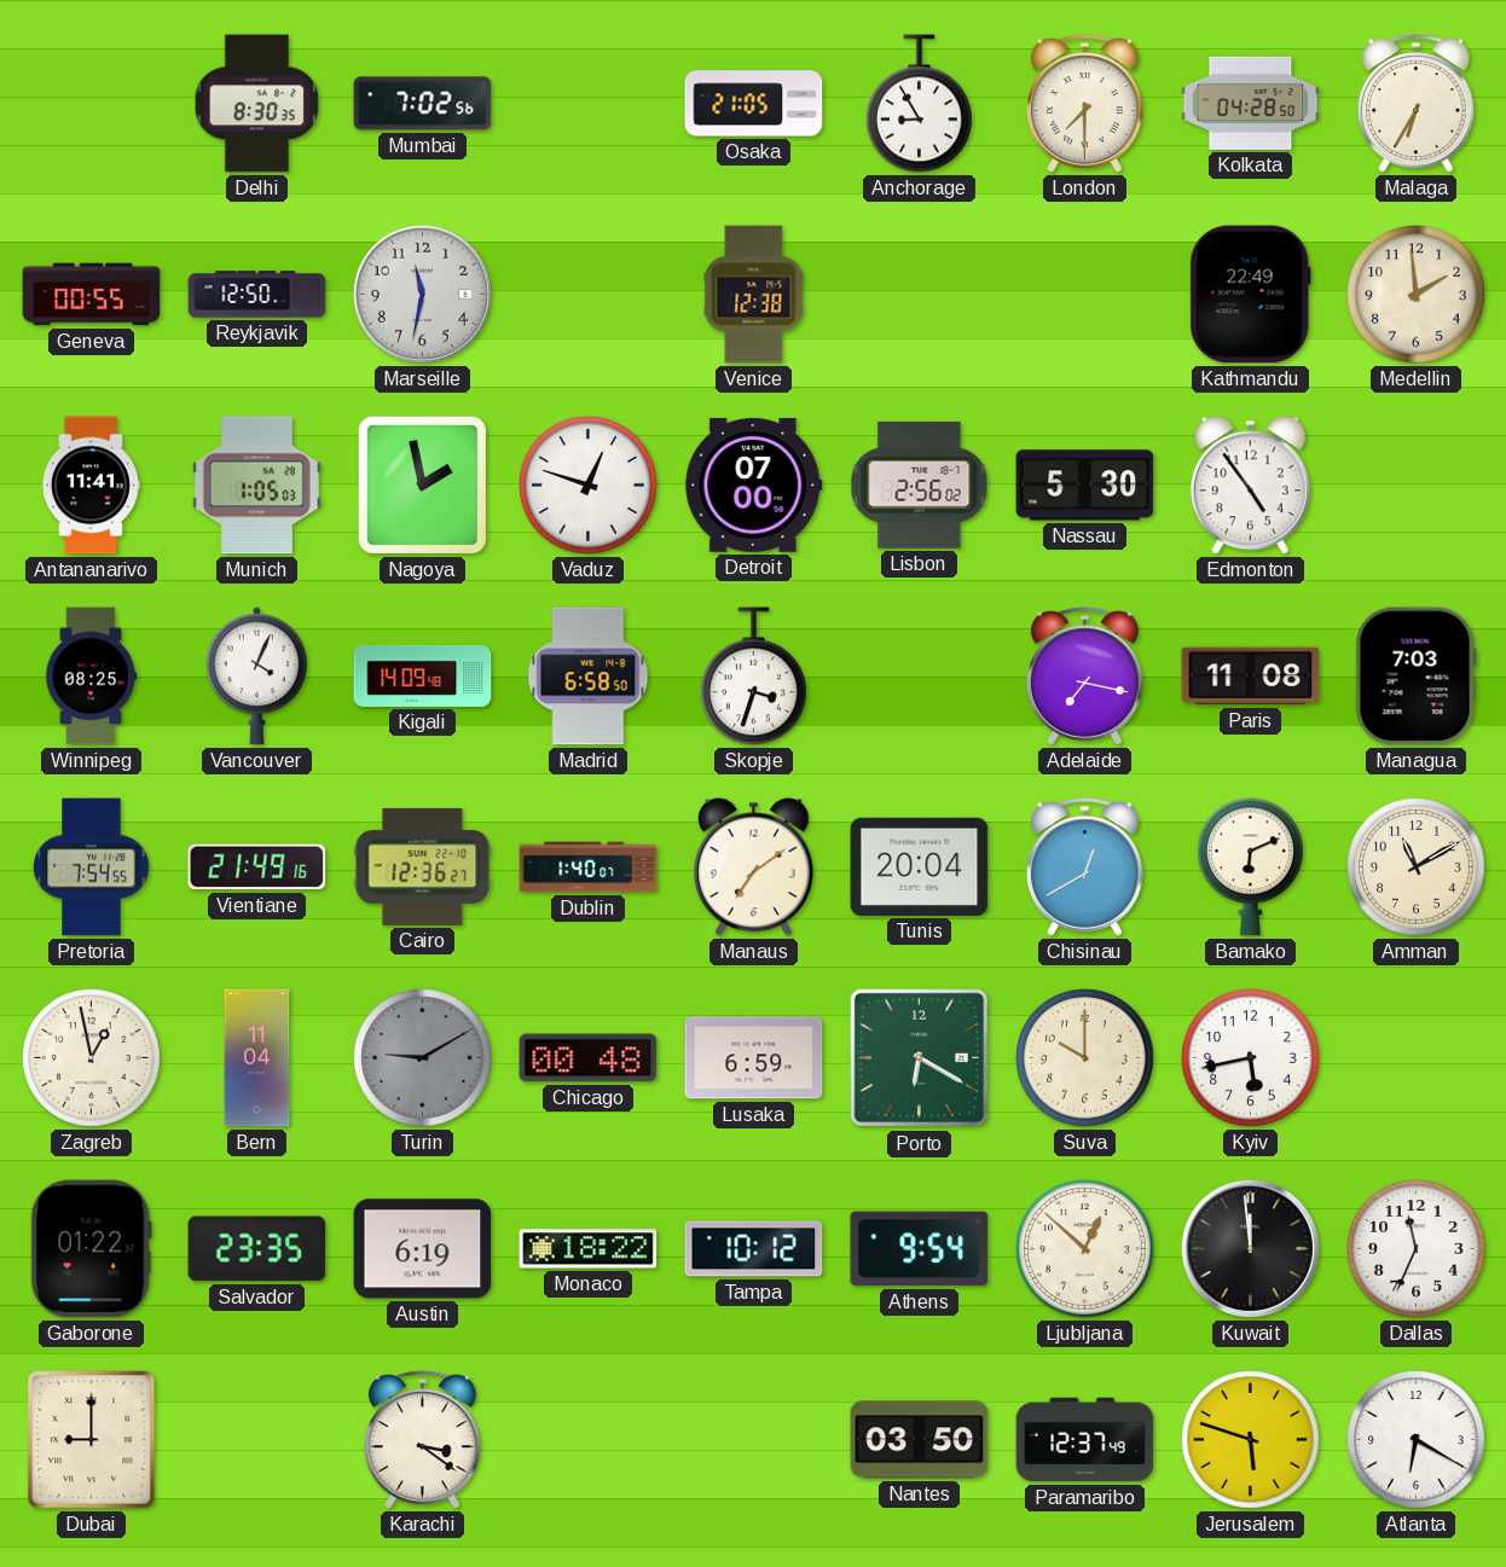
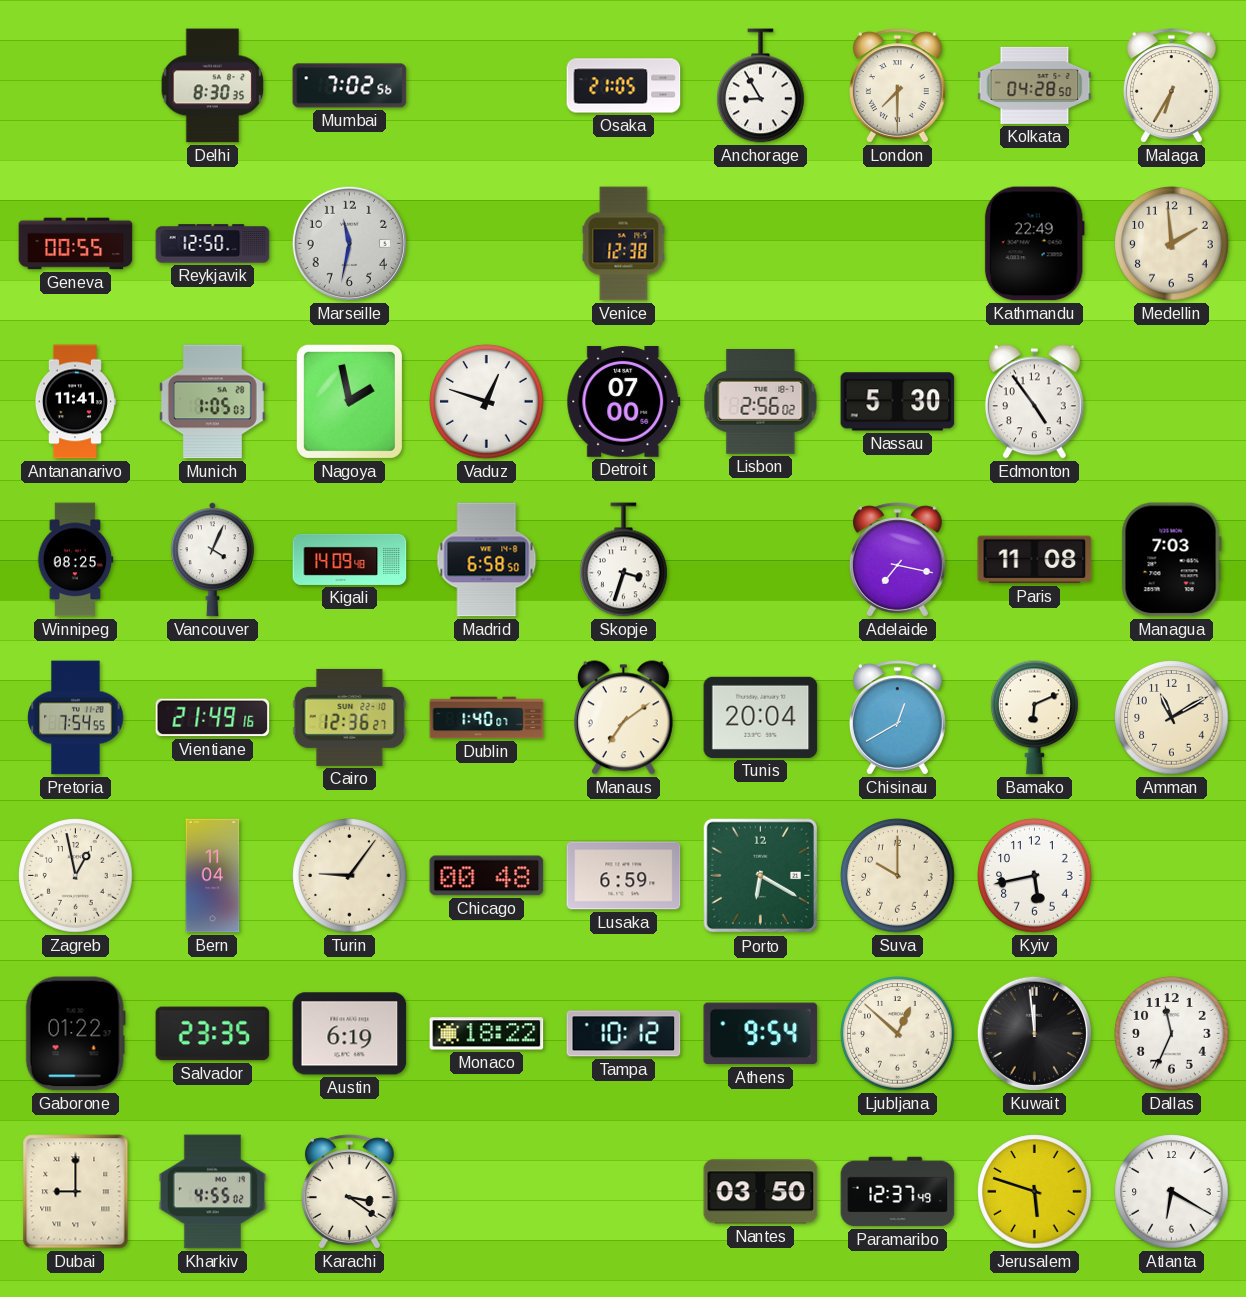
Turin: 9:10 -> 9:06
Turin dial: grey -> cream
Kharkiv: none -> 4:55
